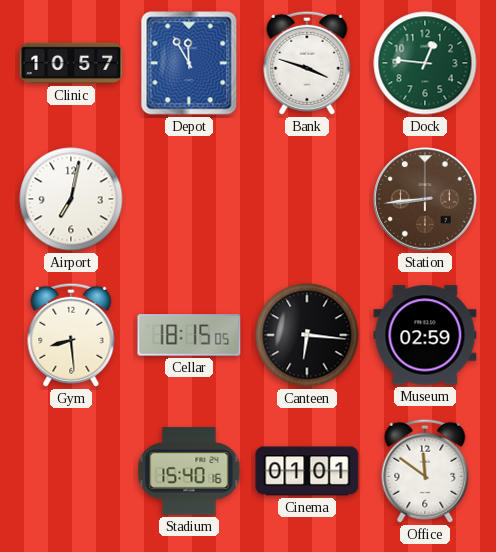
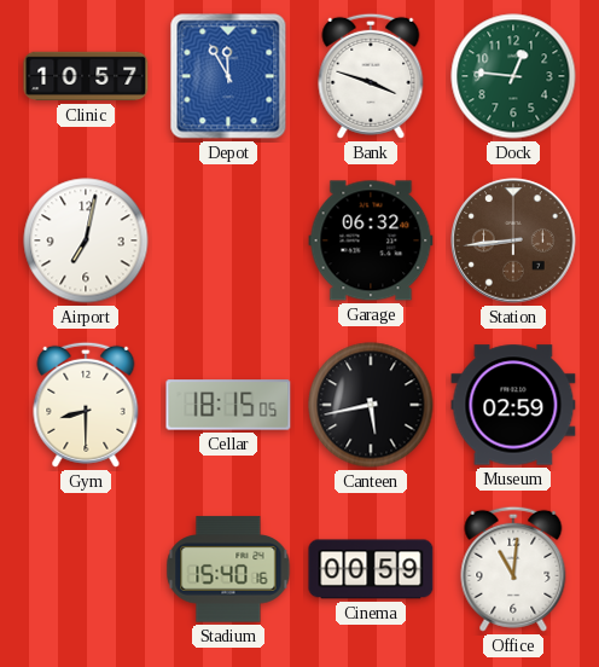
Garage: none -> 06:32
Gym: 8:29 -> 8:30
Canteen: 6:16 -> 5:43
Cinema: 01:01 -> 00:59
Office: 11:51 -> 11:01
